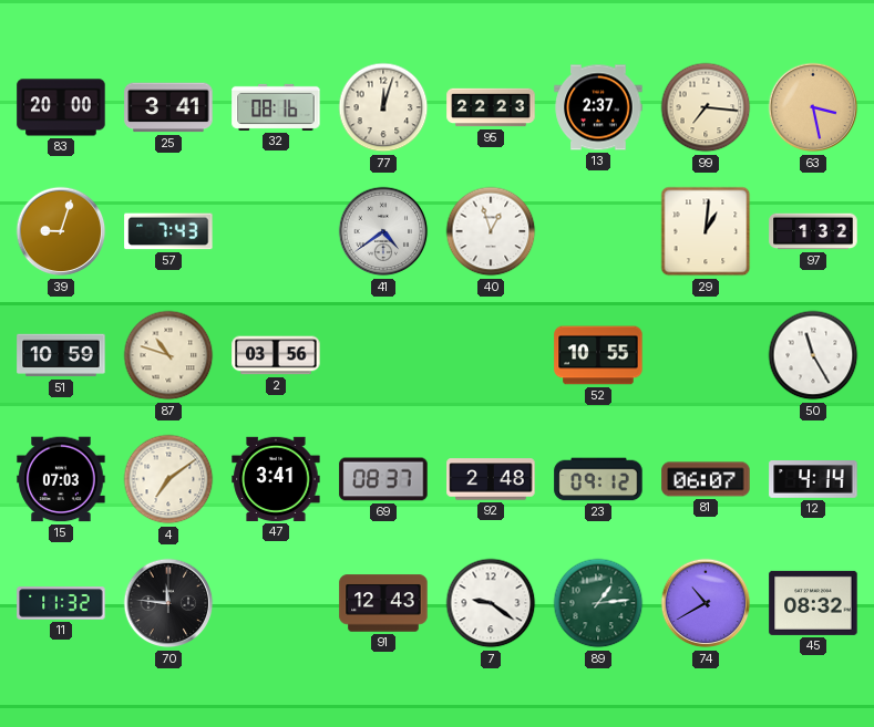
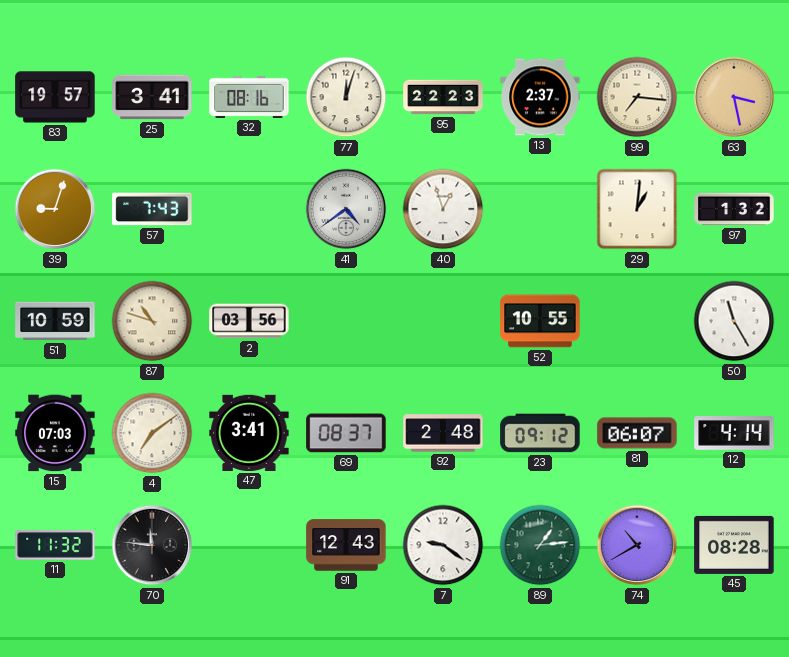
83: 20:00 -> 19:57
45: 08:32 -> 08:28
